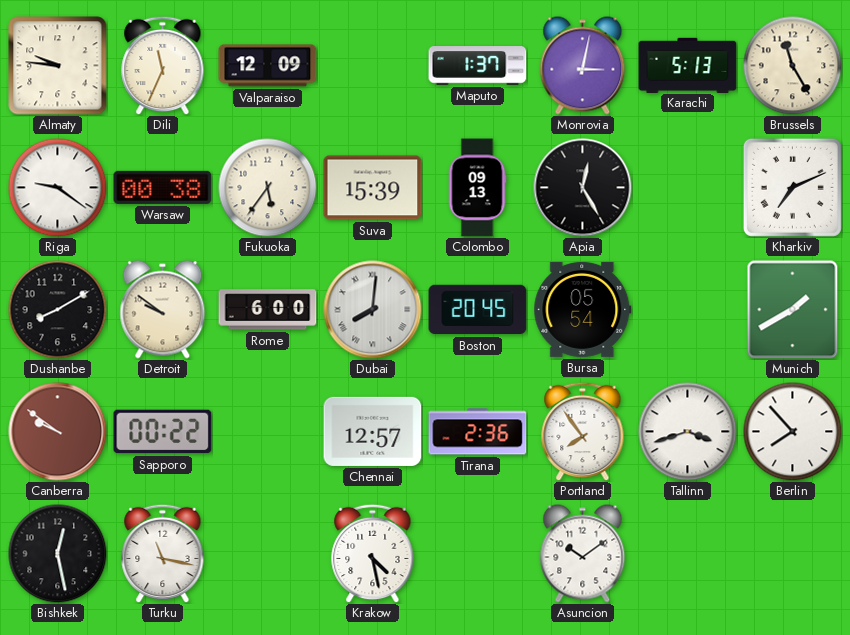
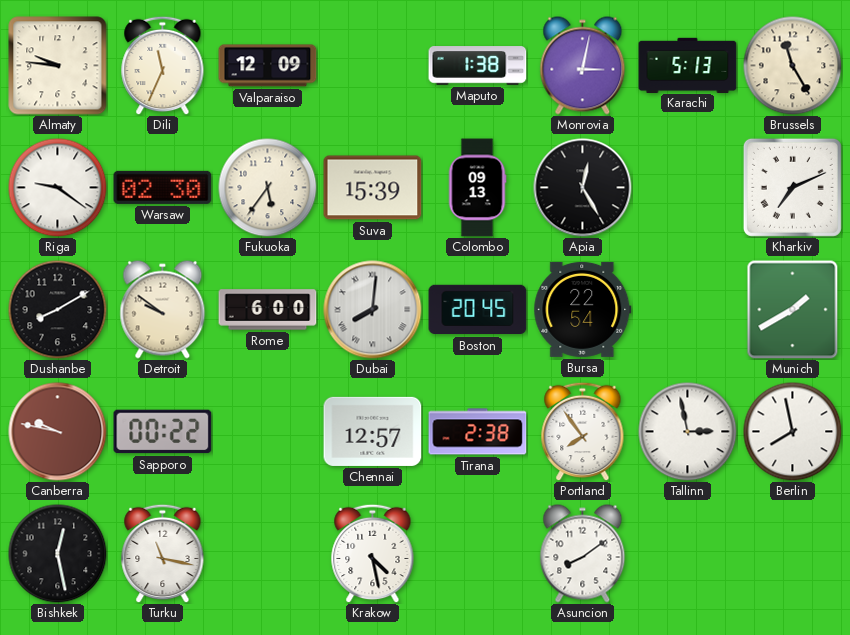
Maputo: 1:37 -> 1:38
Warsaw: 00:38 -> 02:30
Bursa: 05:54 -> 22:54
Canberra: 9:51 -> 9:47
Tirana: 2:36 -> 2:38
Tallinn: 3:42 -> 2:58
Berlin: 7:53 -> 7:58
Asuncion: 10:09 -> 8:09
